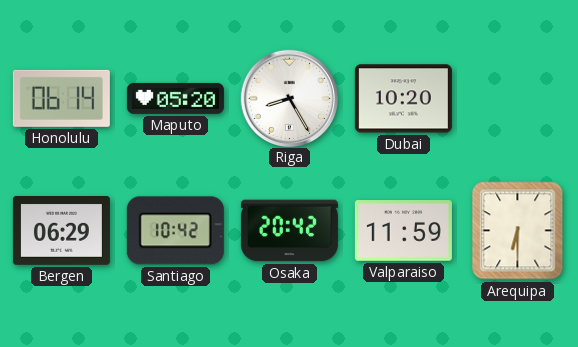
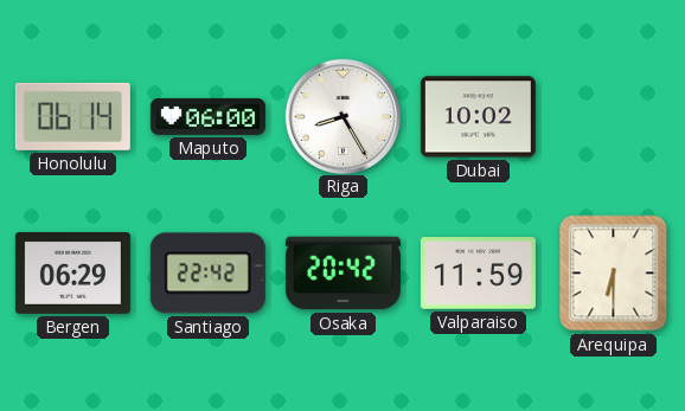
Maputo: 05:20 -> 06:00
Dubai: 10:20 -> 10:02
Santiago: 10:42 -> 22:42
